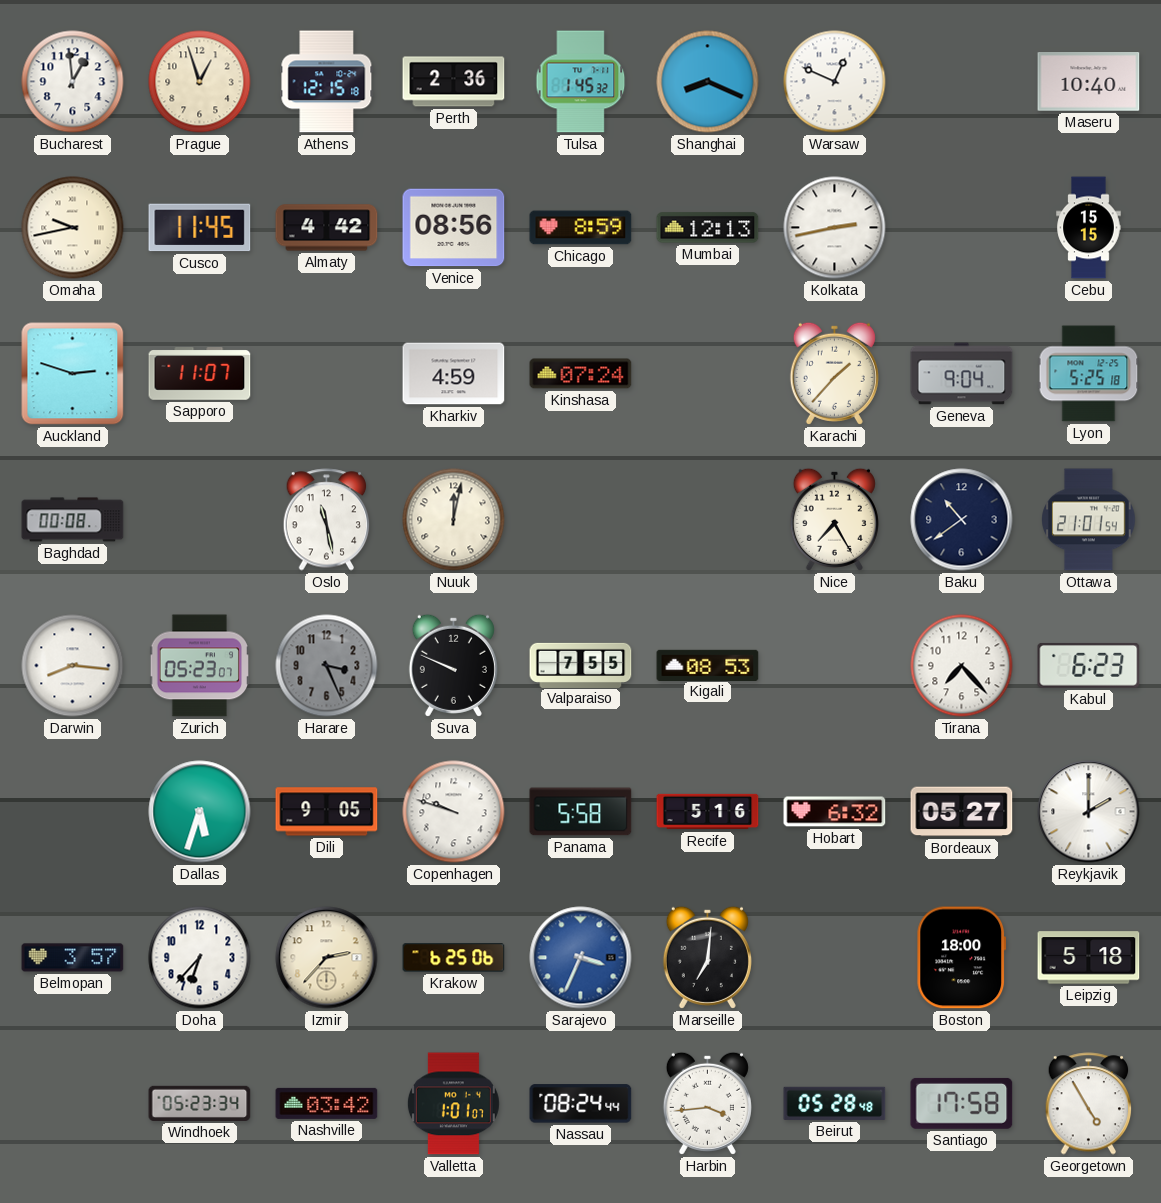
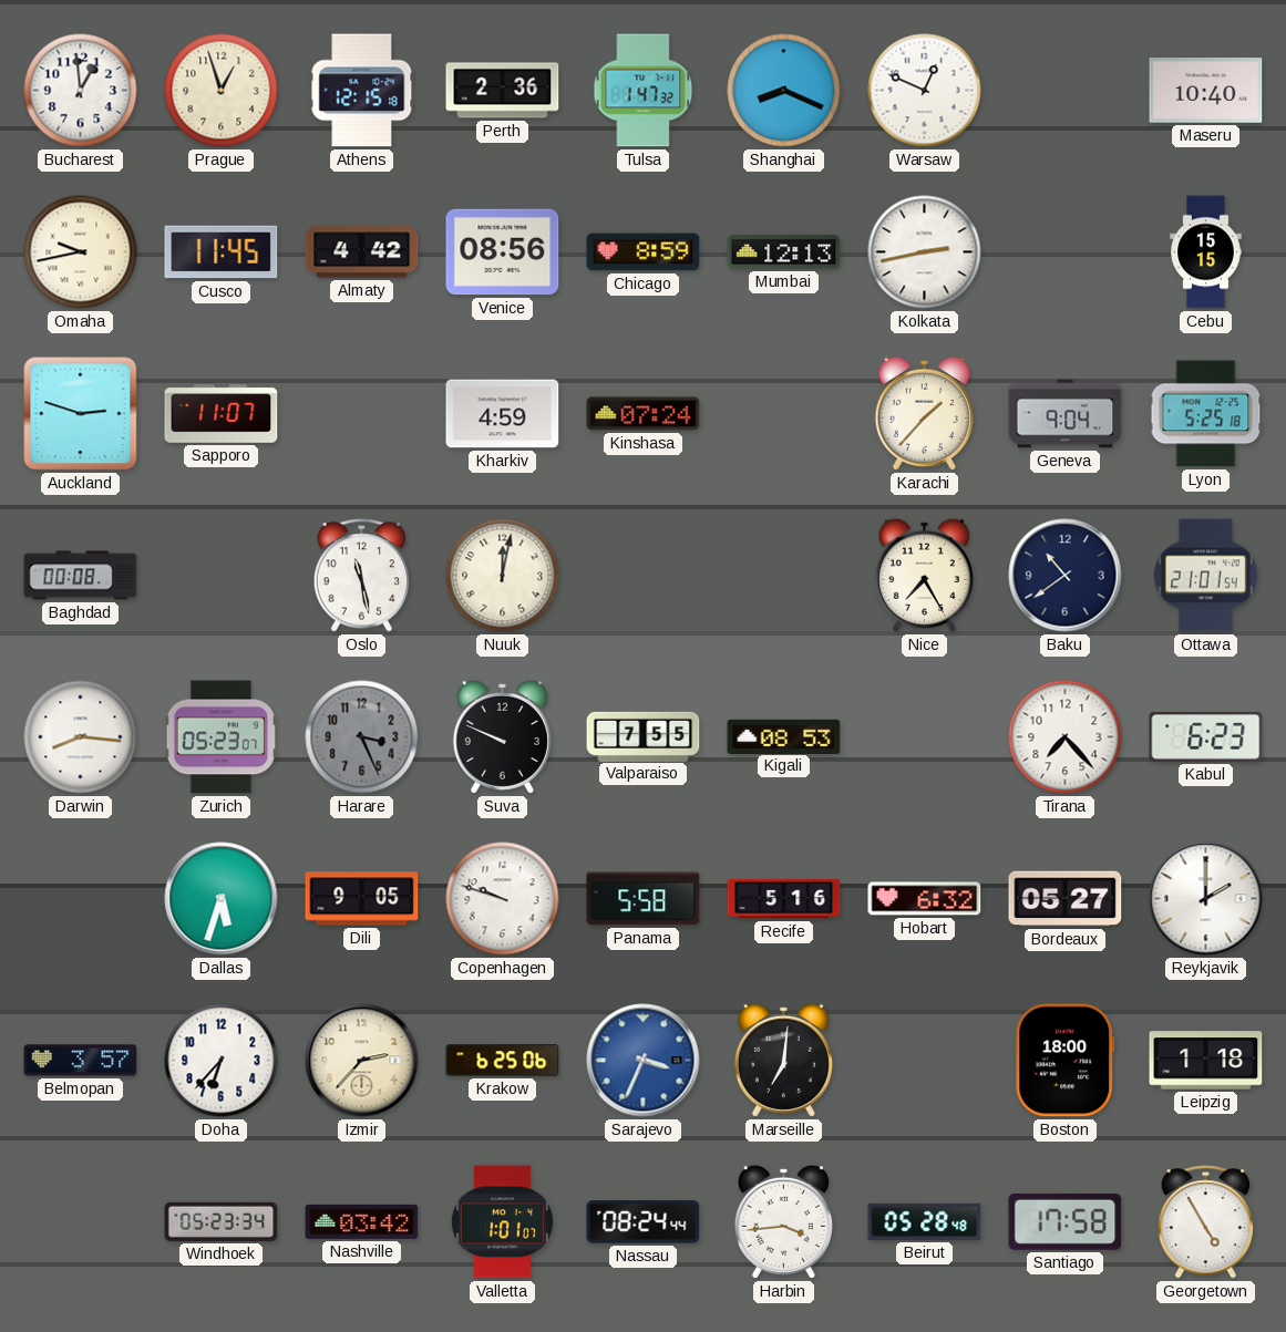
Tulsa: 1:45 -> 1:47
Leipzig: 5:18 -> 1:18
